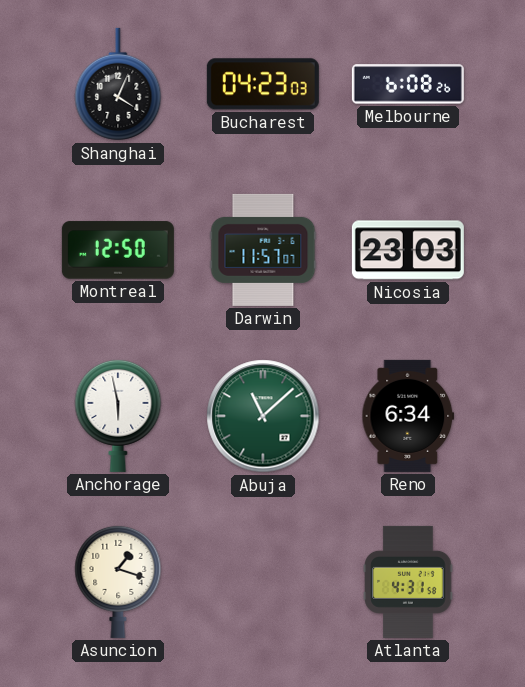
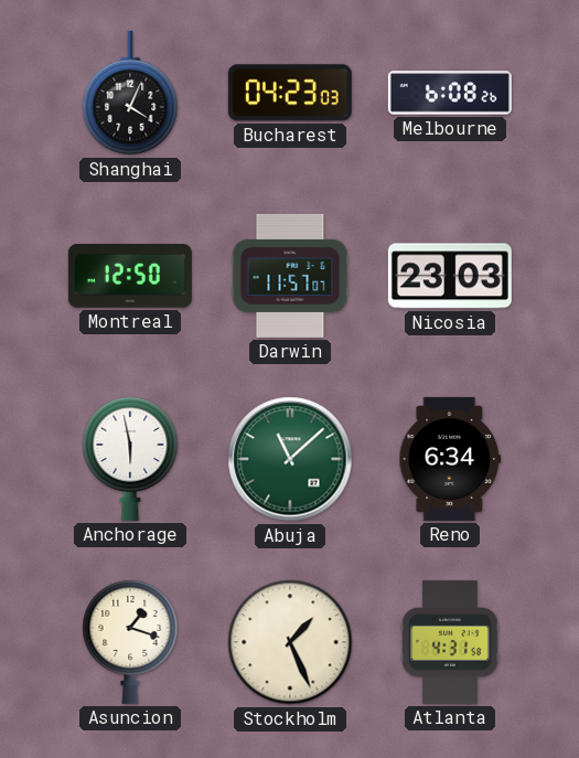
Stockholm: none -> 1:26
